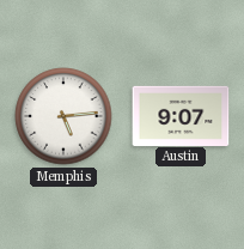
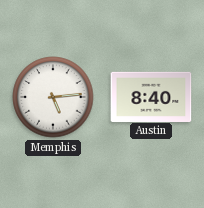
Austin: 9:07 -> 8:40
